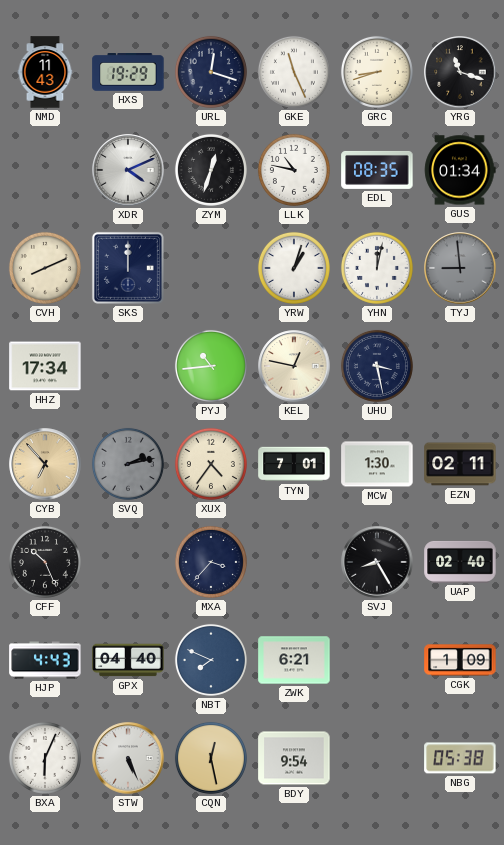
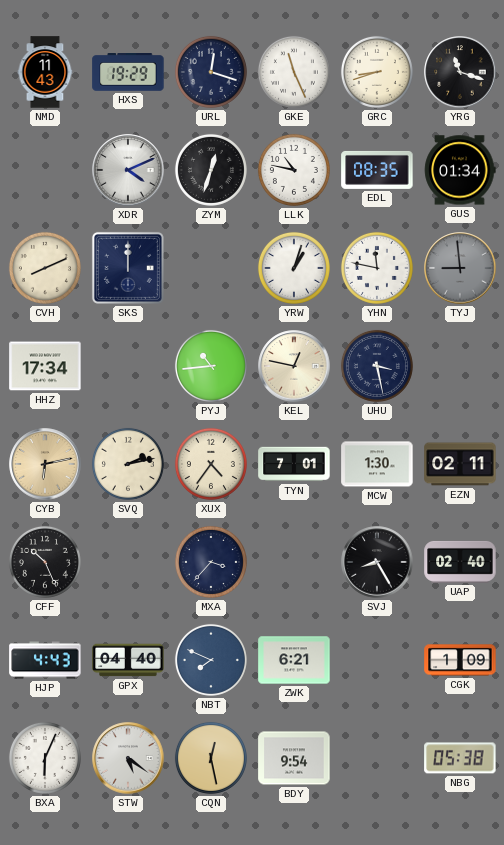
YHN: 12:02 -> 11:47
CYB: 6:53 -> 6:13
SVQ dial: grey -> cream
STW: 5:26 -> 5:21
